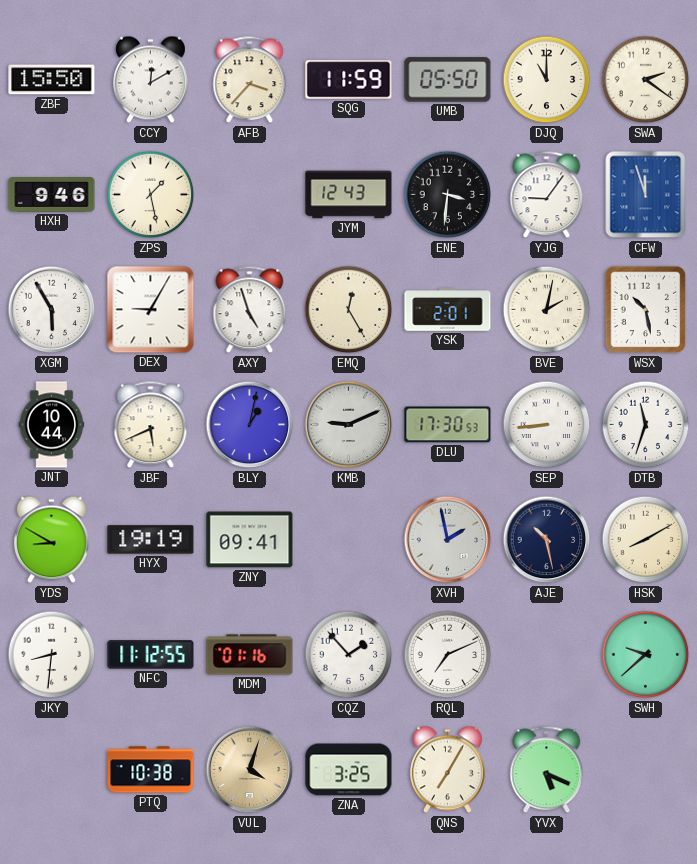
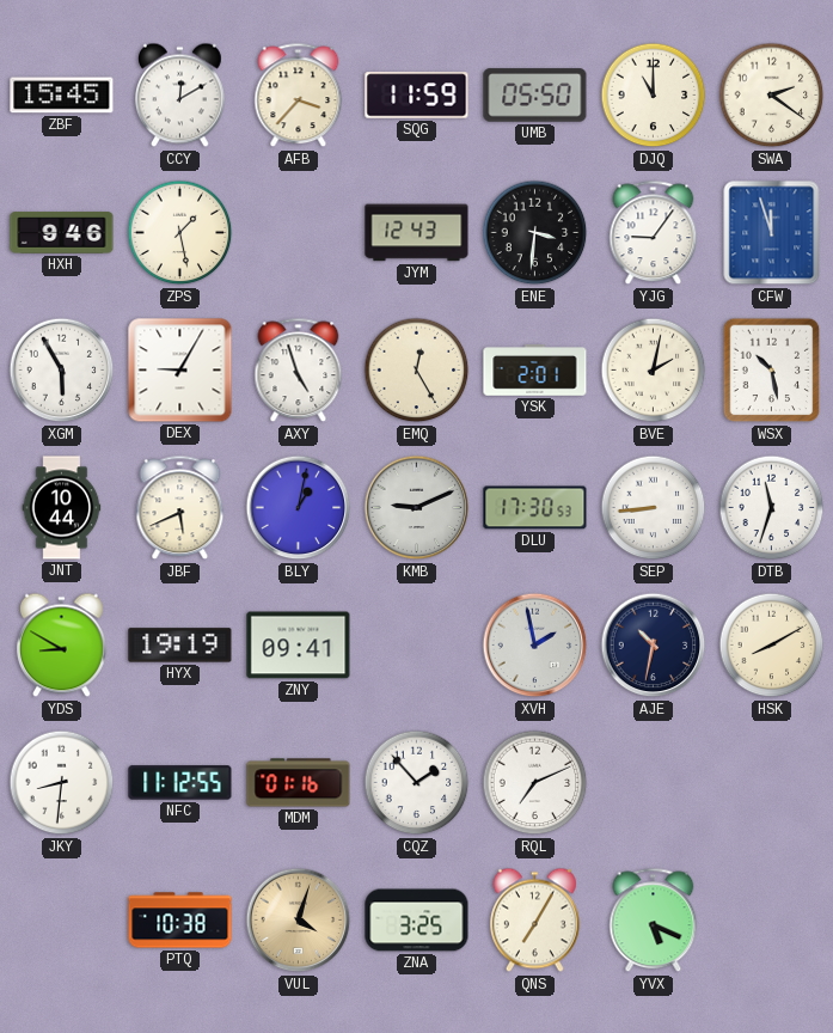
ZBF: 15:50 -> 15:45
AJE: 10:28 -> 10:32
SWH: 9:38 -> none
